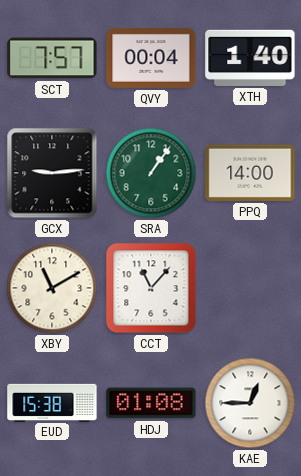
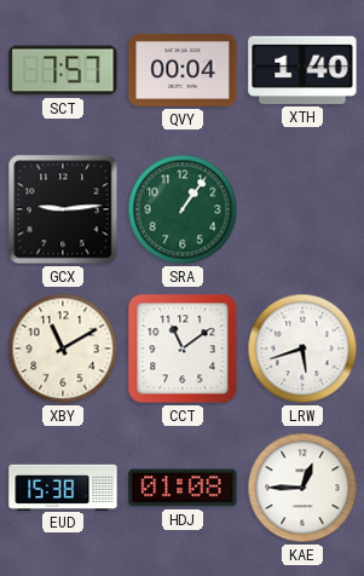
PPQ: 14:00 -> none
CCT: 11:07 -> 11:09
LRW: none -> 5:42
